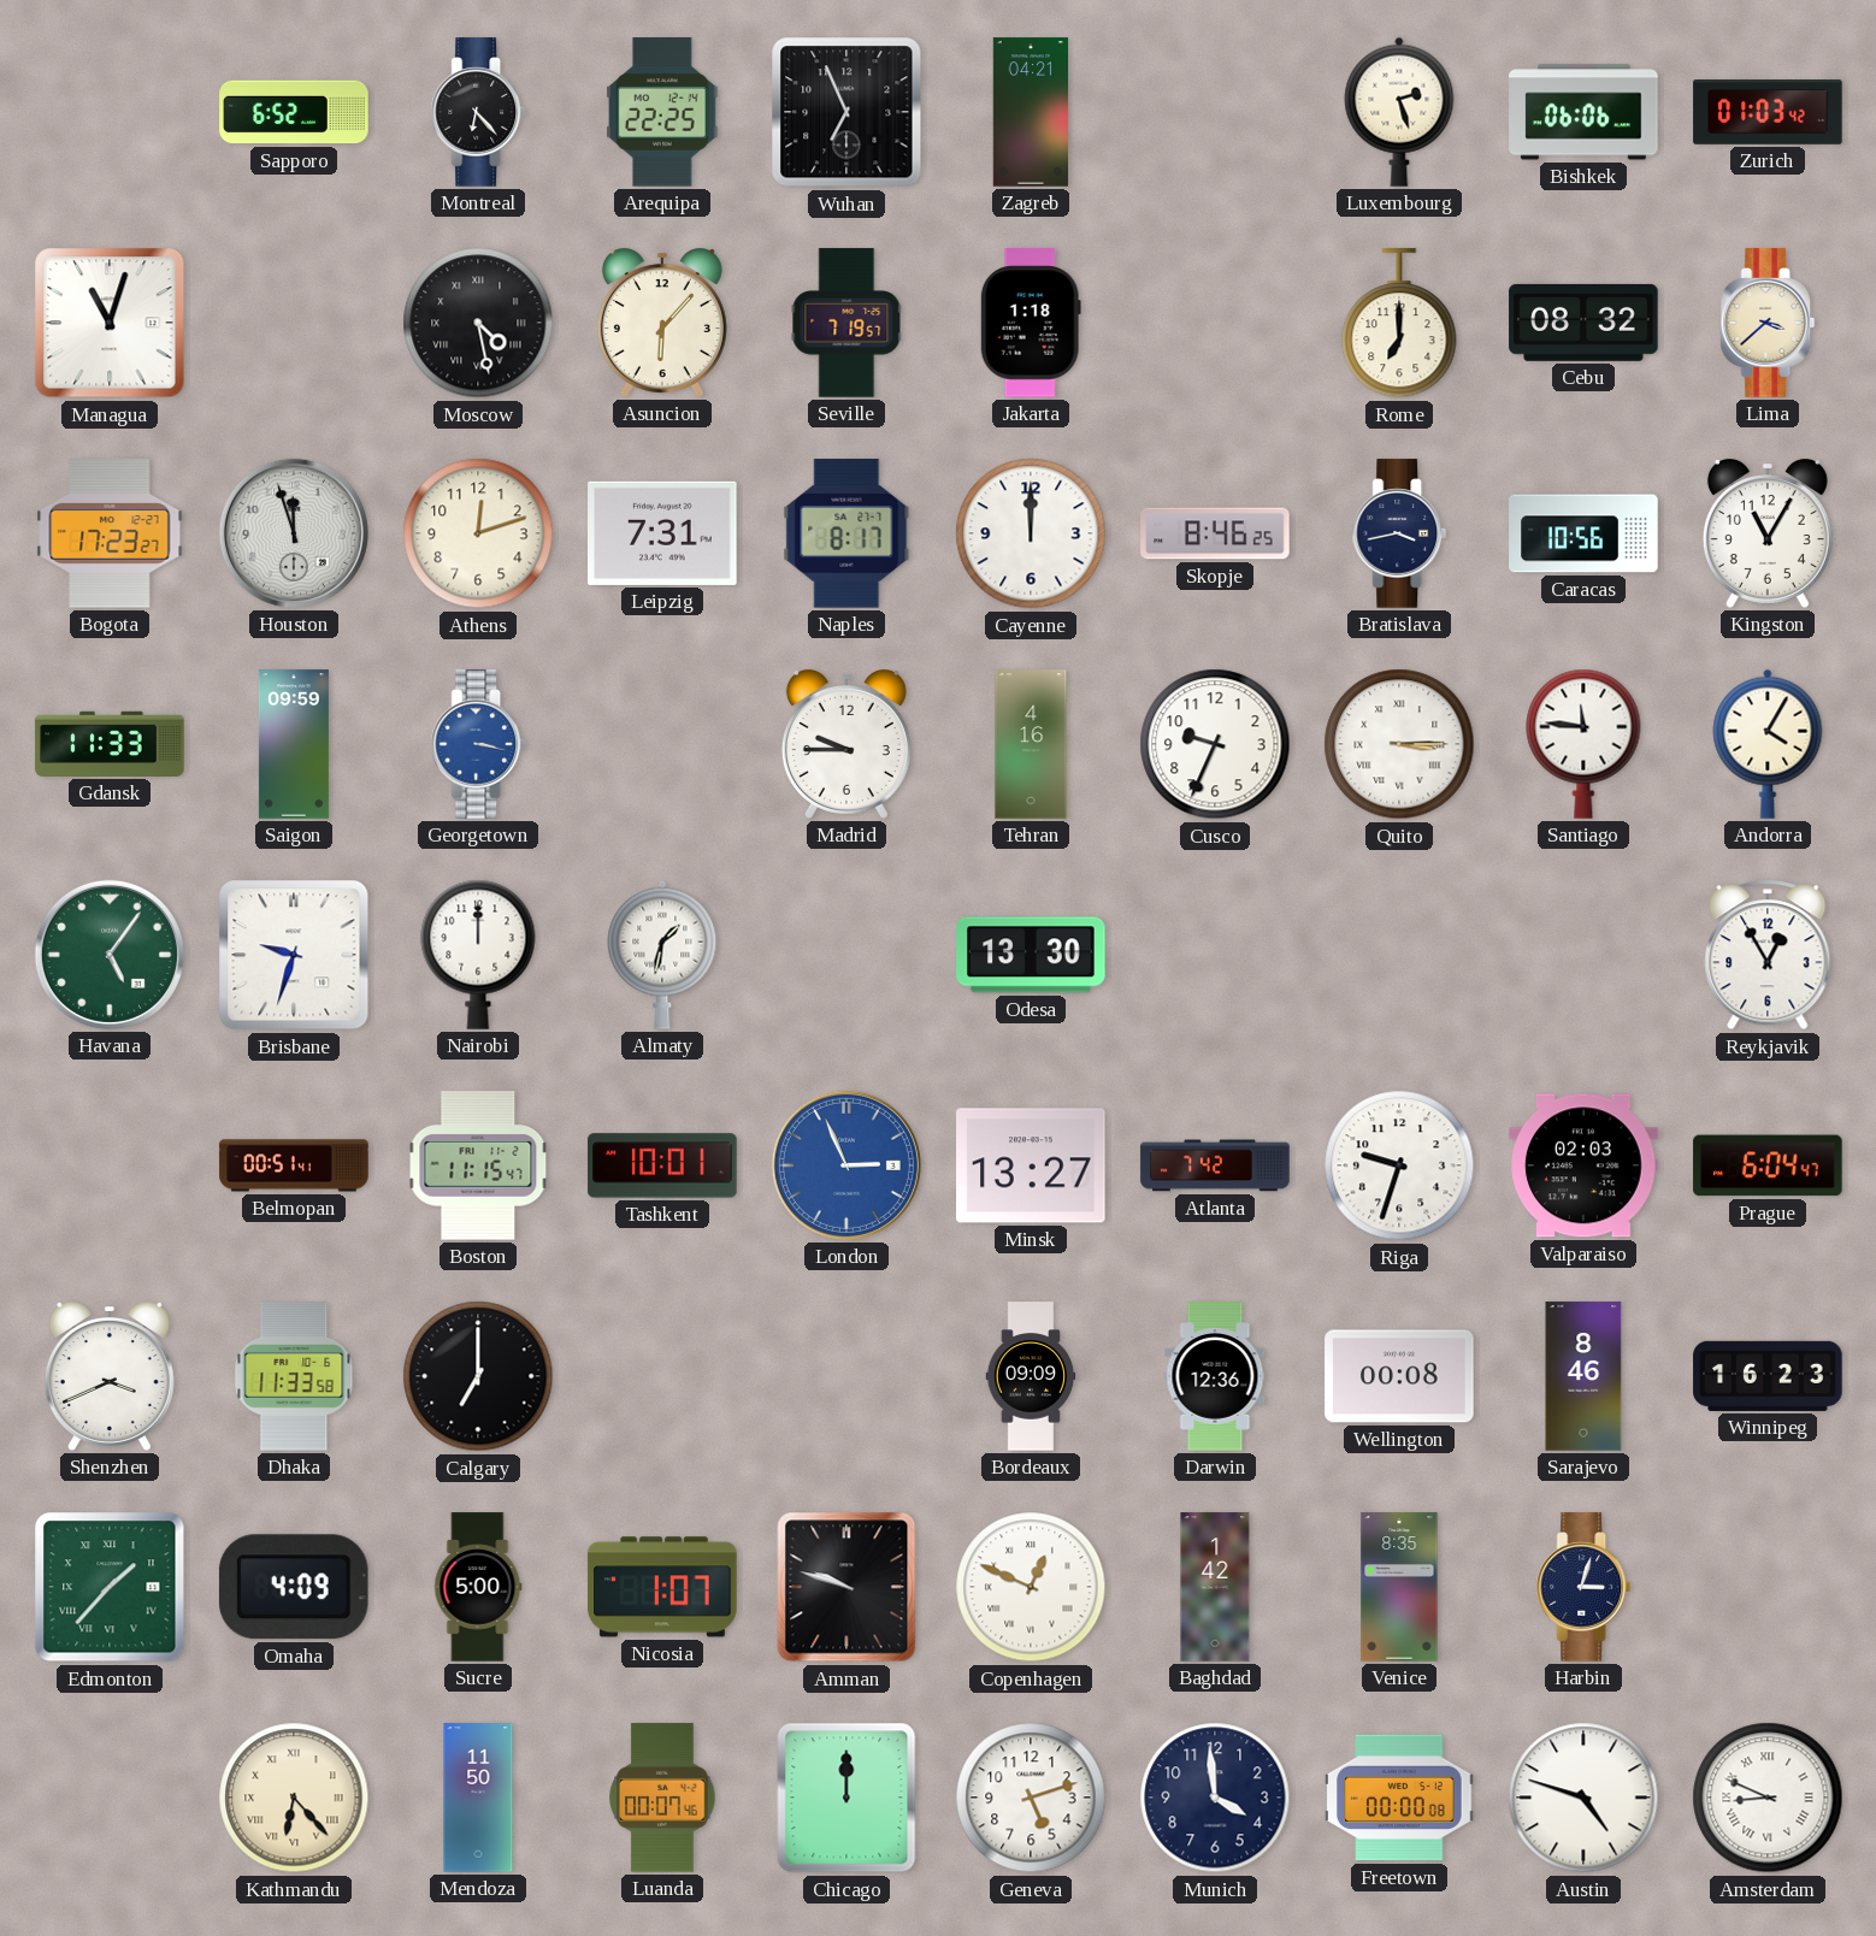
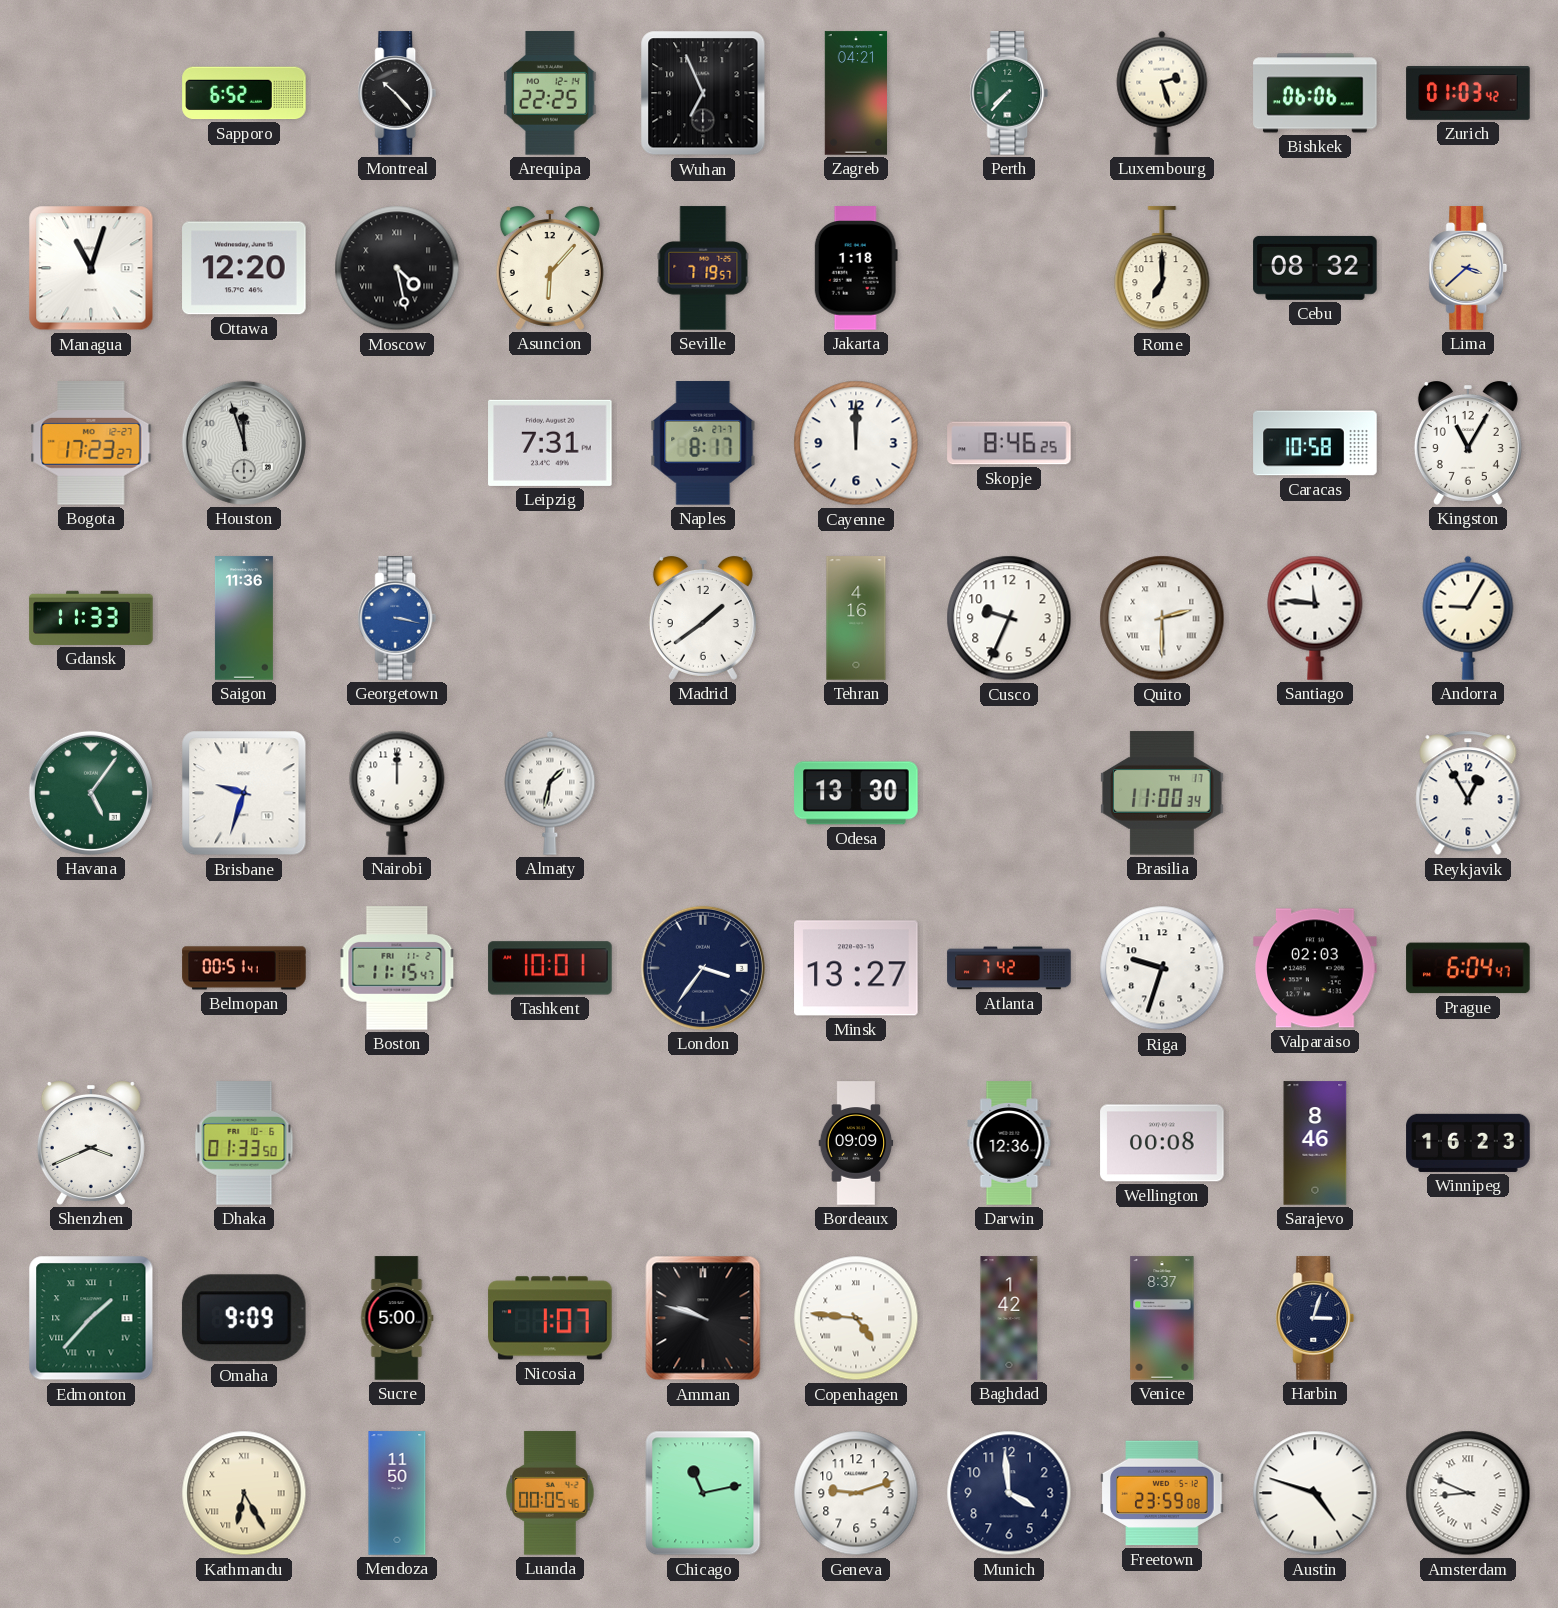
Montreal: 6:23 -> 10:23
Perth: none -> 7:37
Ottawa: none -> 12:20
Athens: 12:12 -> none
Bratislava: 3:43 -> none
Caracas: 10:56 -> 10:58
Saigon: 09:59 -> 11:36
Madrid: 9:45 -> 1:39
Quito: 3:15 -> 2:30
Andorra: 4:05 -> 9:05
Brasilia: none -> 11:00
London: 2:56 -> 3:36
London dial: blue -> navy
Dhaka: 11:33 -> 01:33
Calgary: 7:00 -> none
Omaha: 4:09 -> 9:09
Copenhagen: 12:49 -> 4:46
Venice: 8:35 -> 8:37
Kathmandu: 6:23 -> 6:25
Luanda: 00:07 -> 00:05
Chicago: 12:00 -> 11:13
Geneva: 5:12 -> 9:12
Freetown: 00:00 -> 23:59
